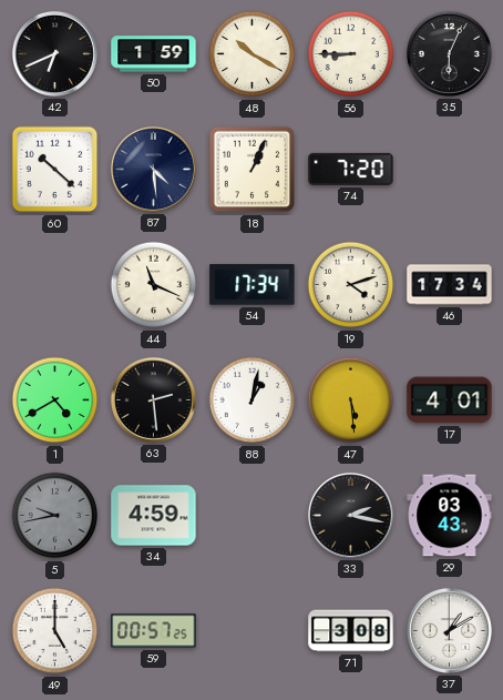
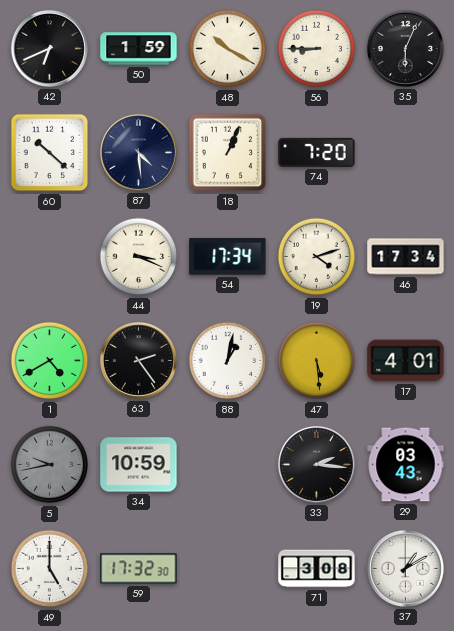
44: 11:19 -> 3:19
63: 2:29 -> 2:24
34: 4:59 -> 10:59
33: 2:17 -> 2:16
59: 00:57 -> 17:32
